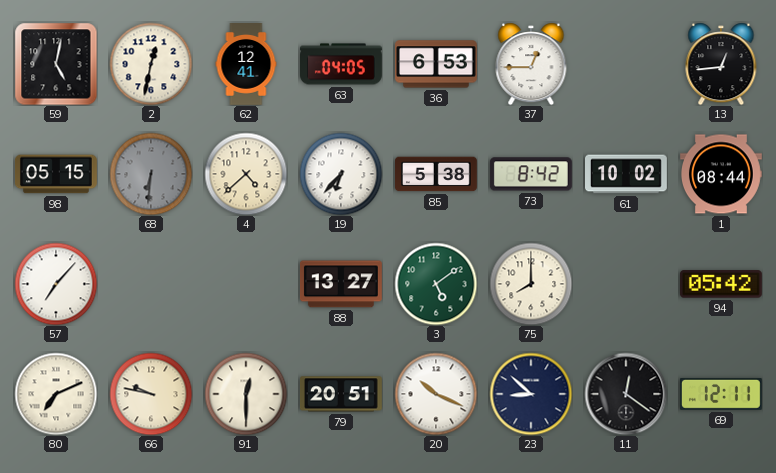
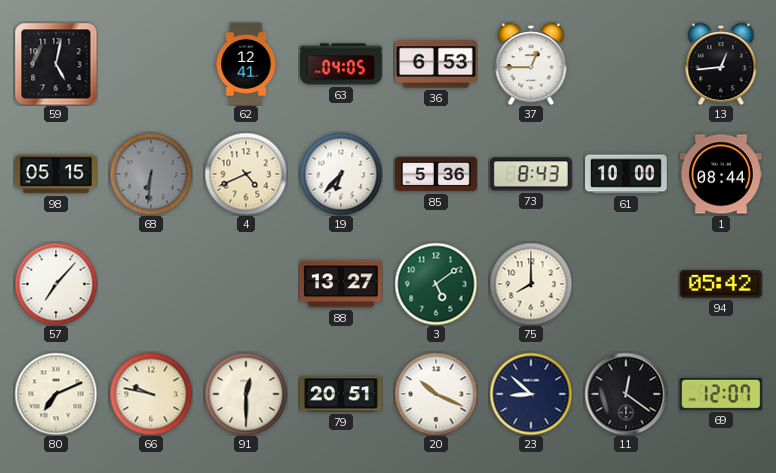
2: 12:32 -> none
4: 4:38 -> 4:41
85: 5:38 -> 5:36
73: 8:42 -> 8:43
61: 10:02 -> 10:00
69: 12:11 -> 12:07
